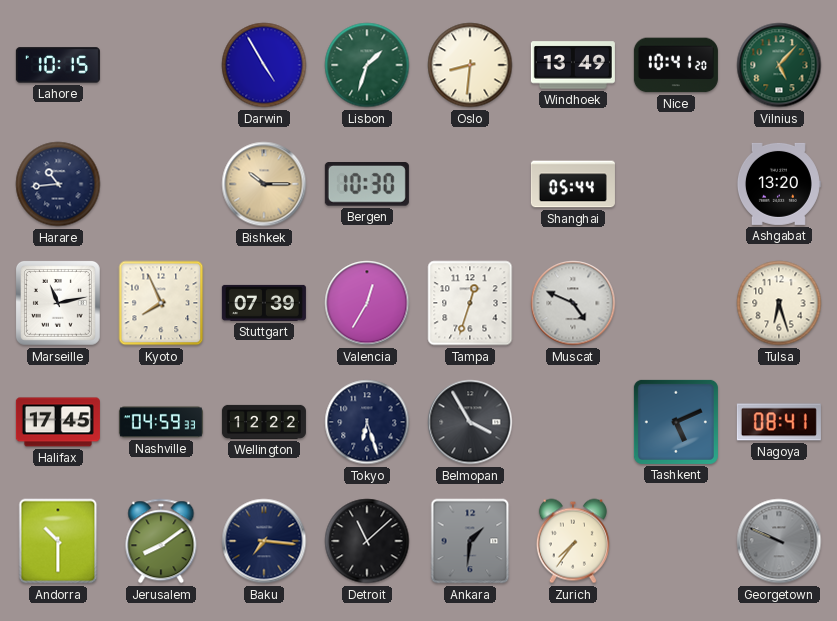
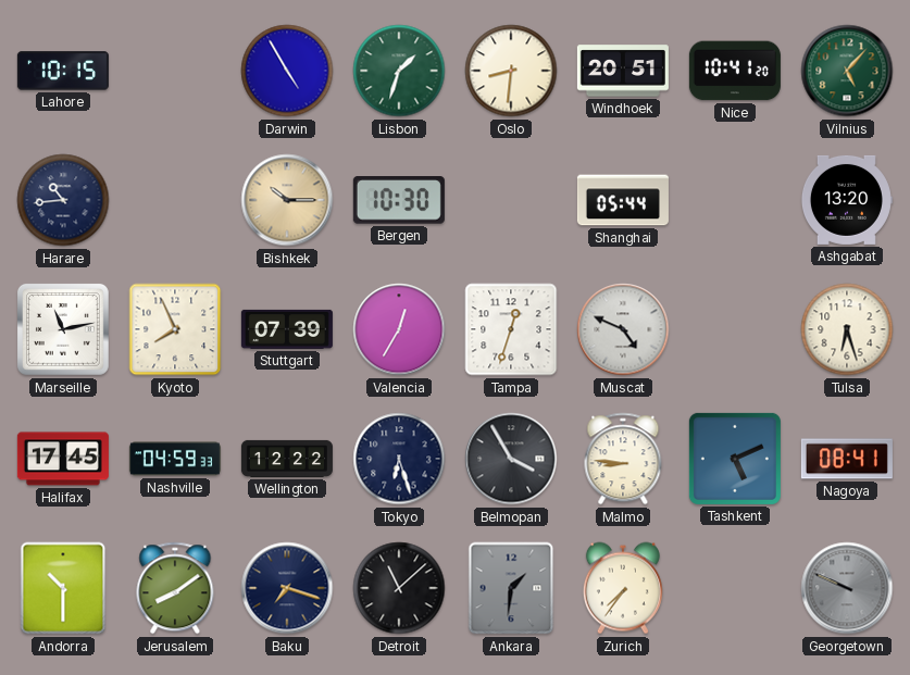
Windhoek: 13:49 -> 20:51
Malmo: none -> 8:46
Baku: 7:16 -> 7:18
